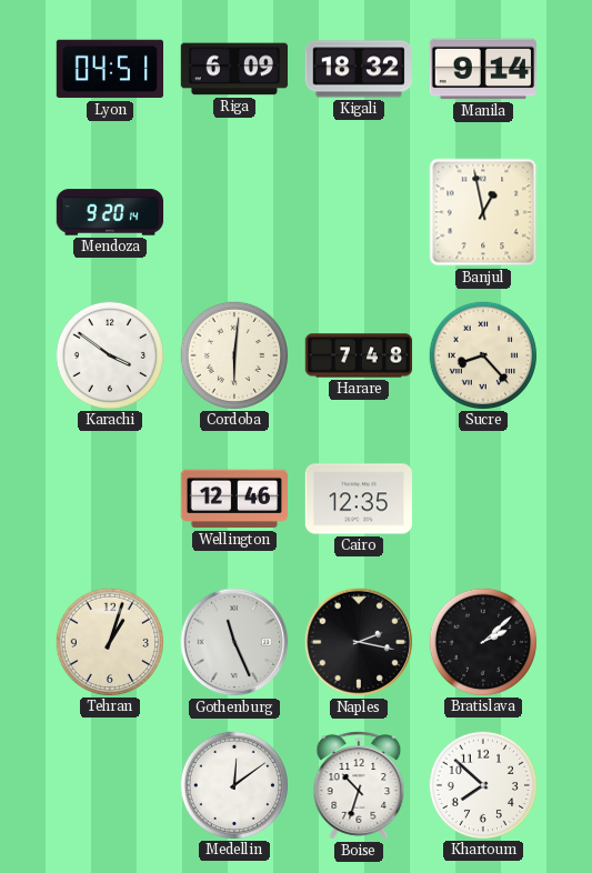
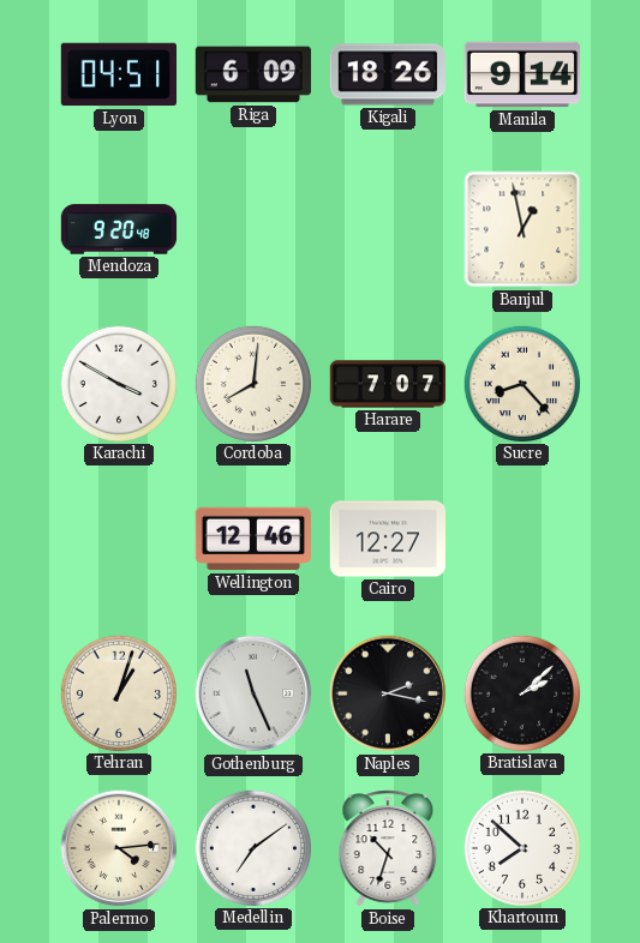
Kigali: 18:32 -> 18:26
Mendoza: 9:20:14 -> 9:20:48
Karachi: 3:51 -> 3:50
Cordoba: 6:01 -> 8:01
Harare: 7:48 -> 7:07
Cairo: 12:35 -> 12:27
Palermo: none -> 4:14
Medellin: 12:09 -> 7:09
